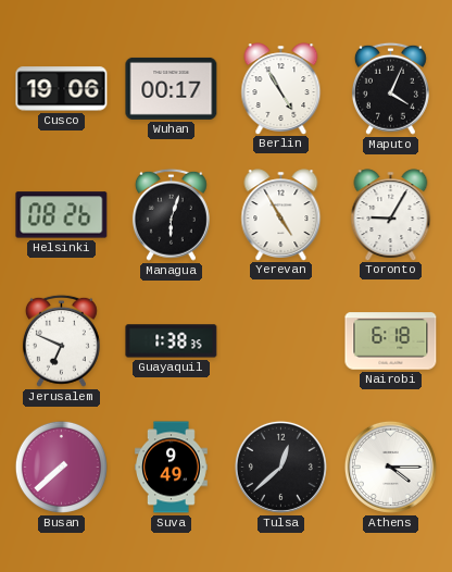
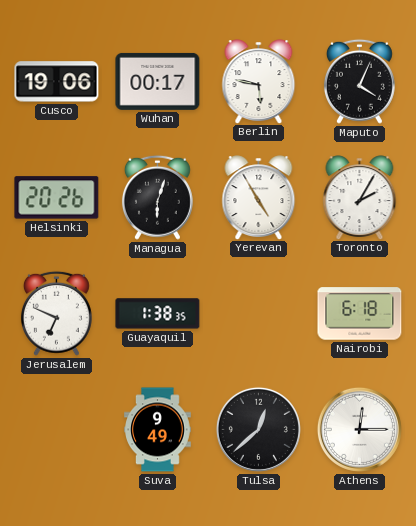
Berlin: 4:55 -> 5:47
Helsinki: 08:26 -> 20:26
Toronto: 9:05 -> 2:05
Busan: 7:38 -> none
Athens: 4:15 -> 12:15
